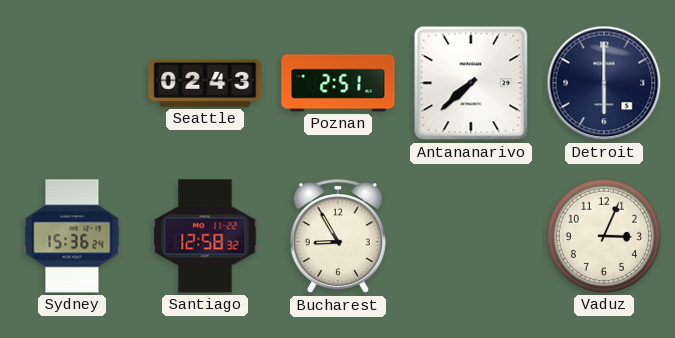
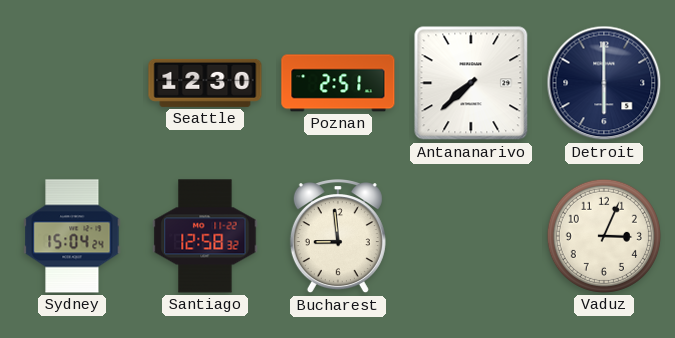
Seattle: 02:43 -> 12:30
Sydney: 15:36 -> 15:04
Bucharest: 8:55 -> 8:59
